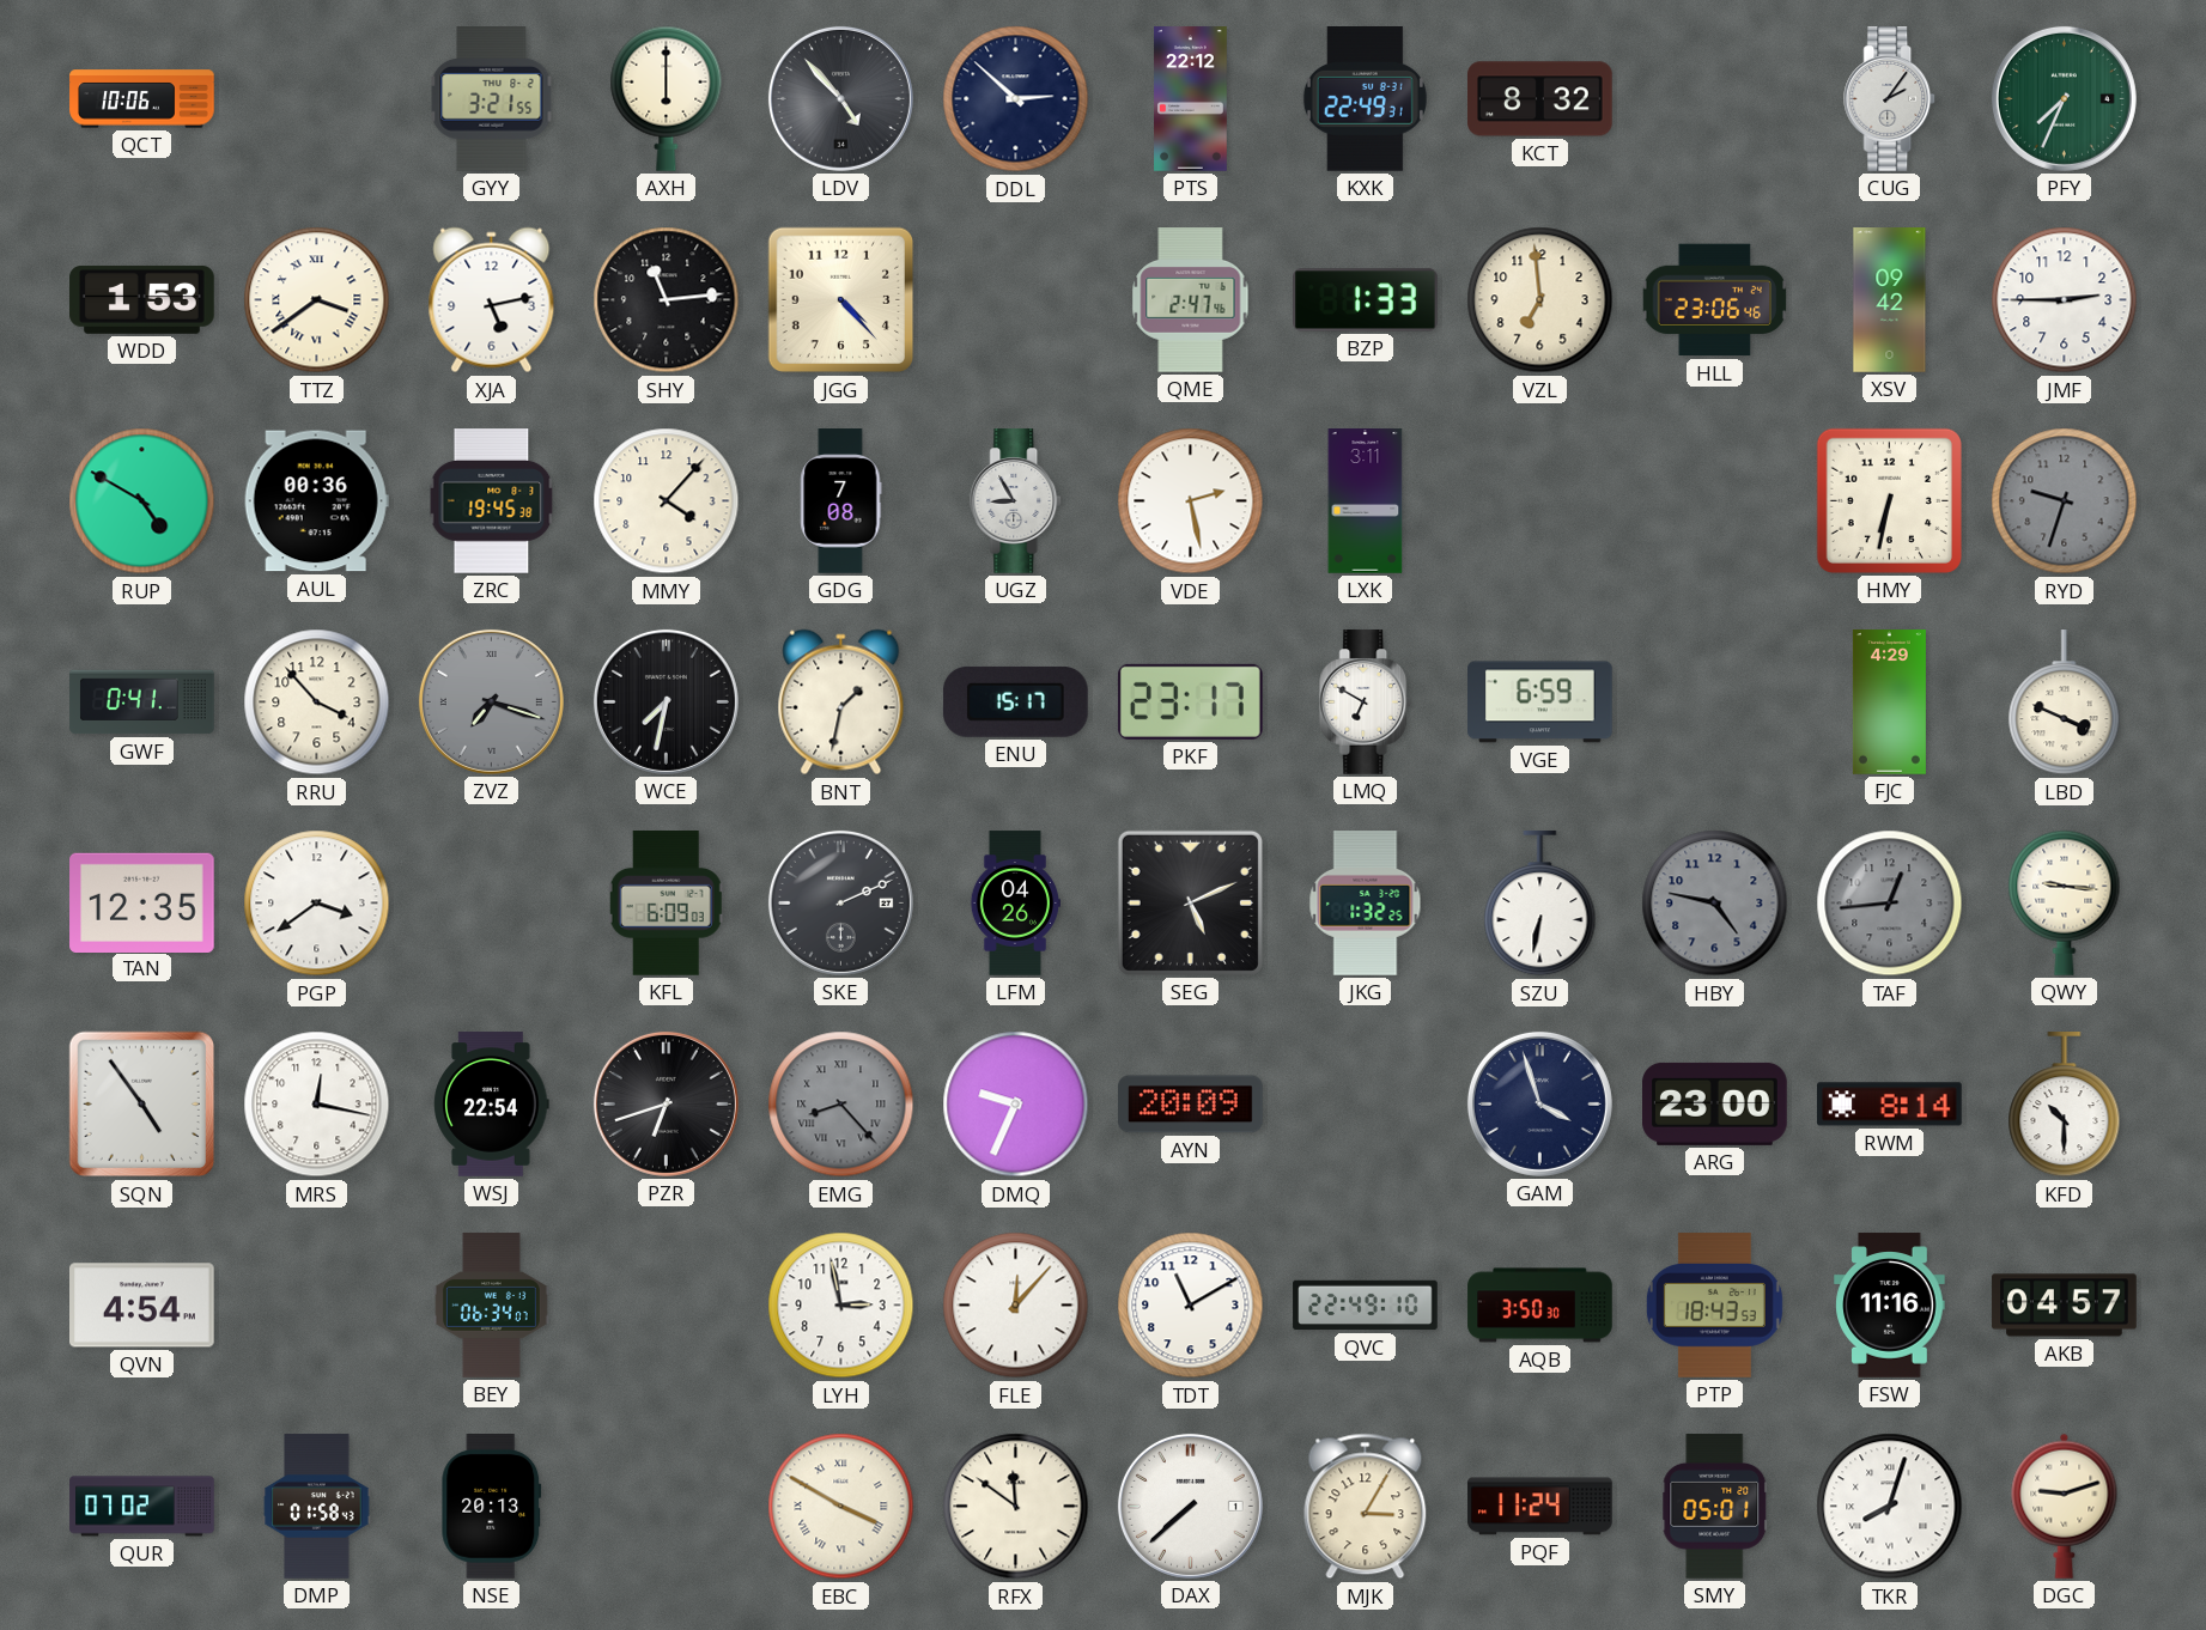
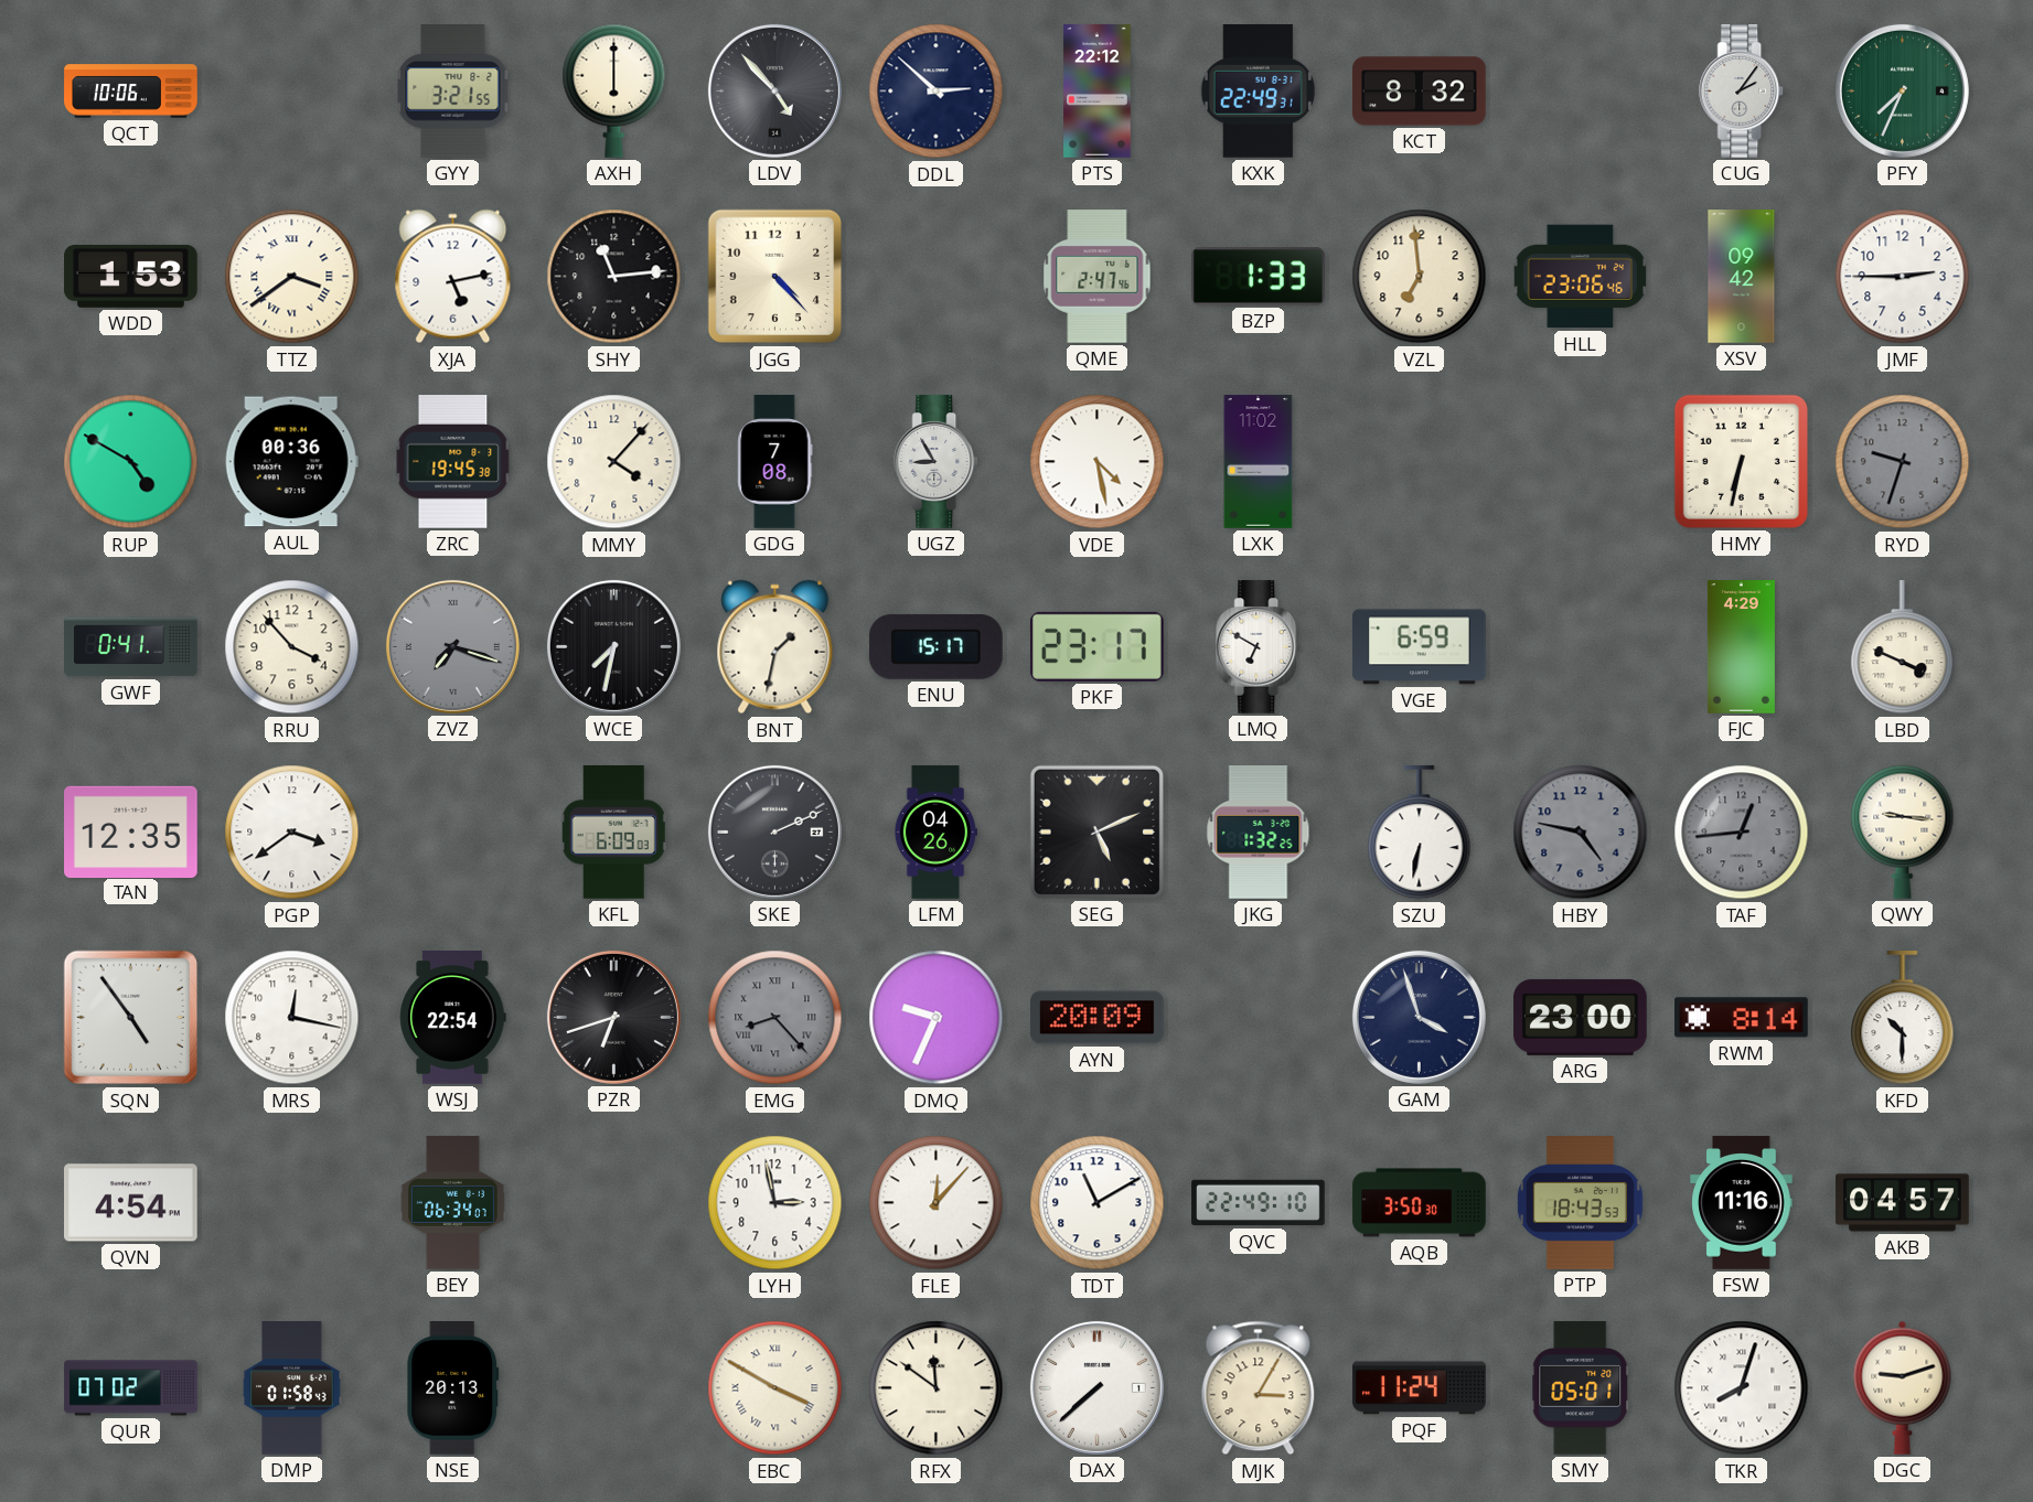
VDE: 2:28 -> 4:28
LXK: 3:11 -> 11:02
